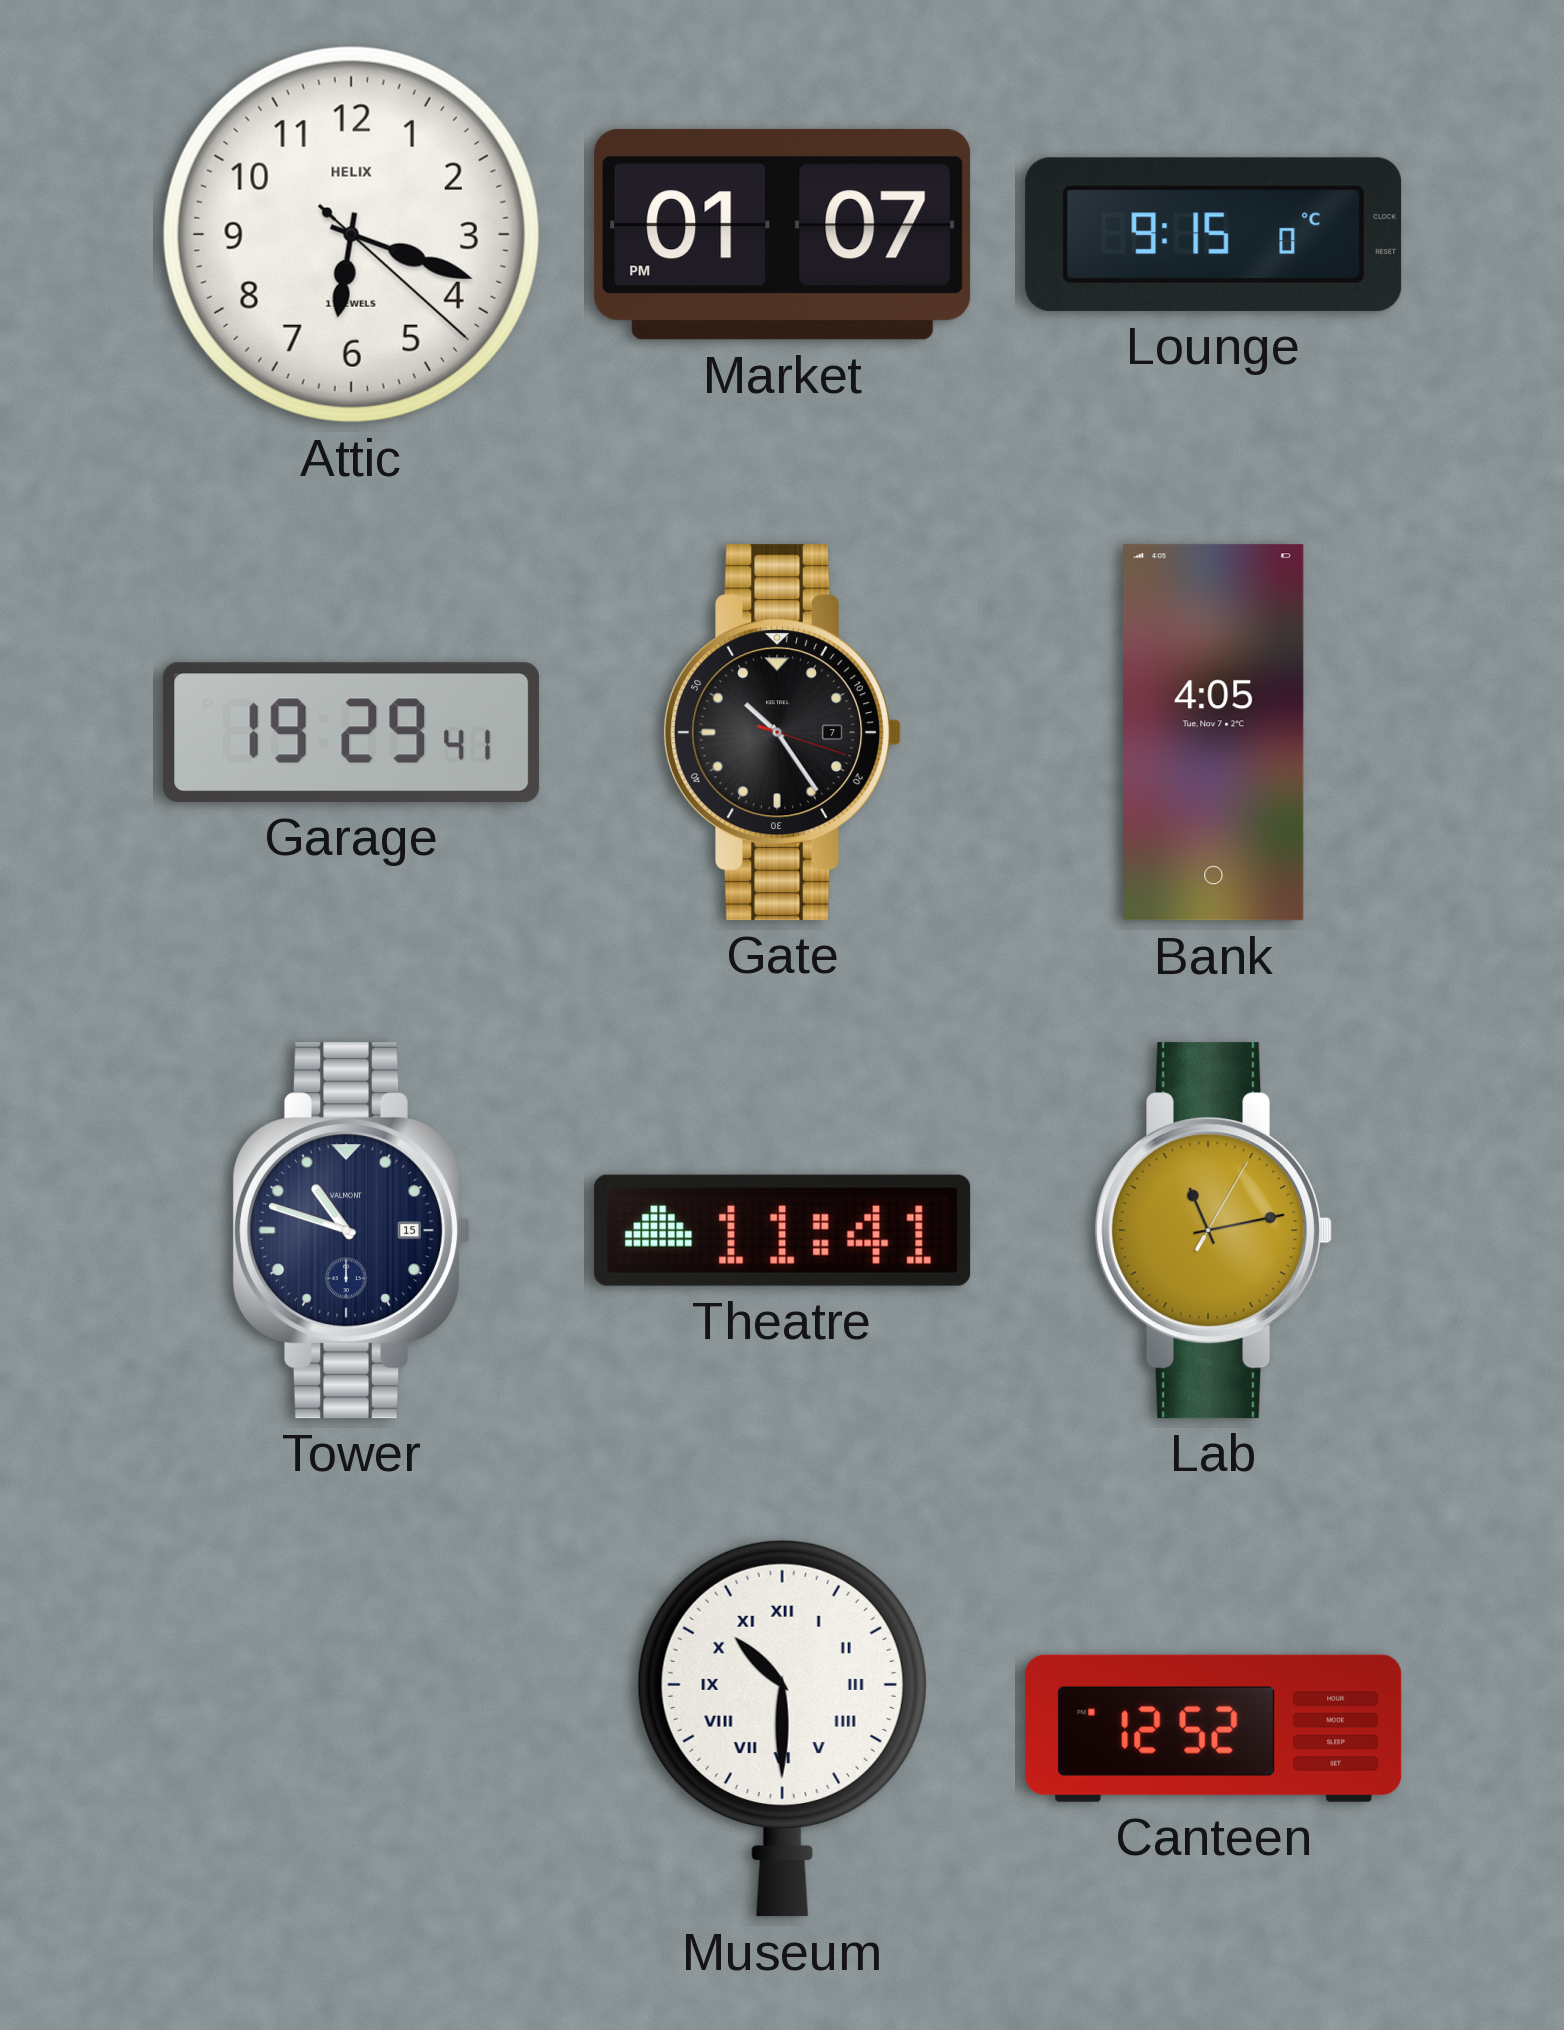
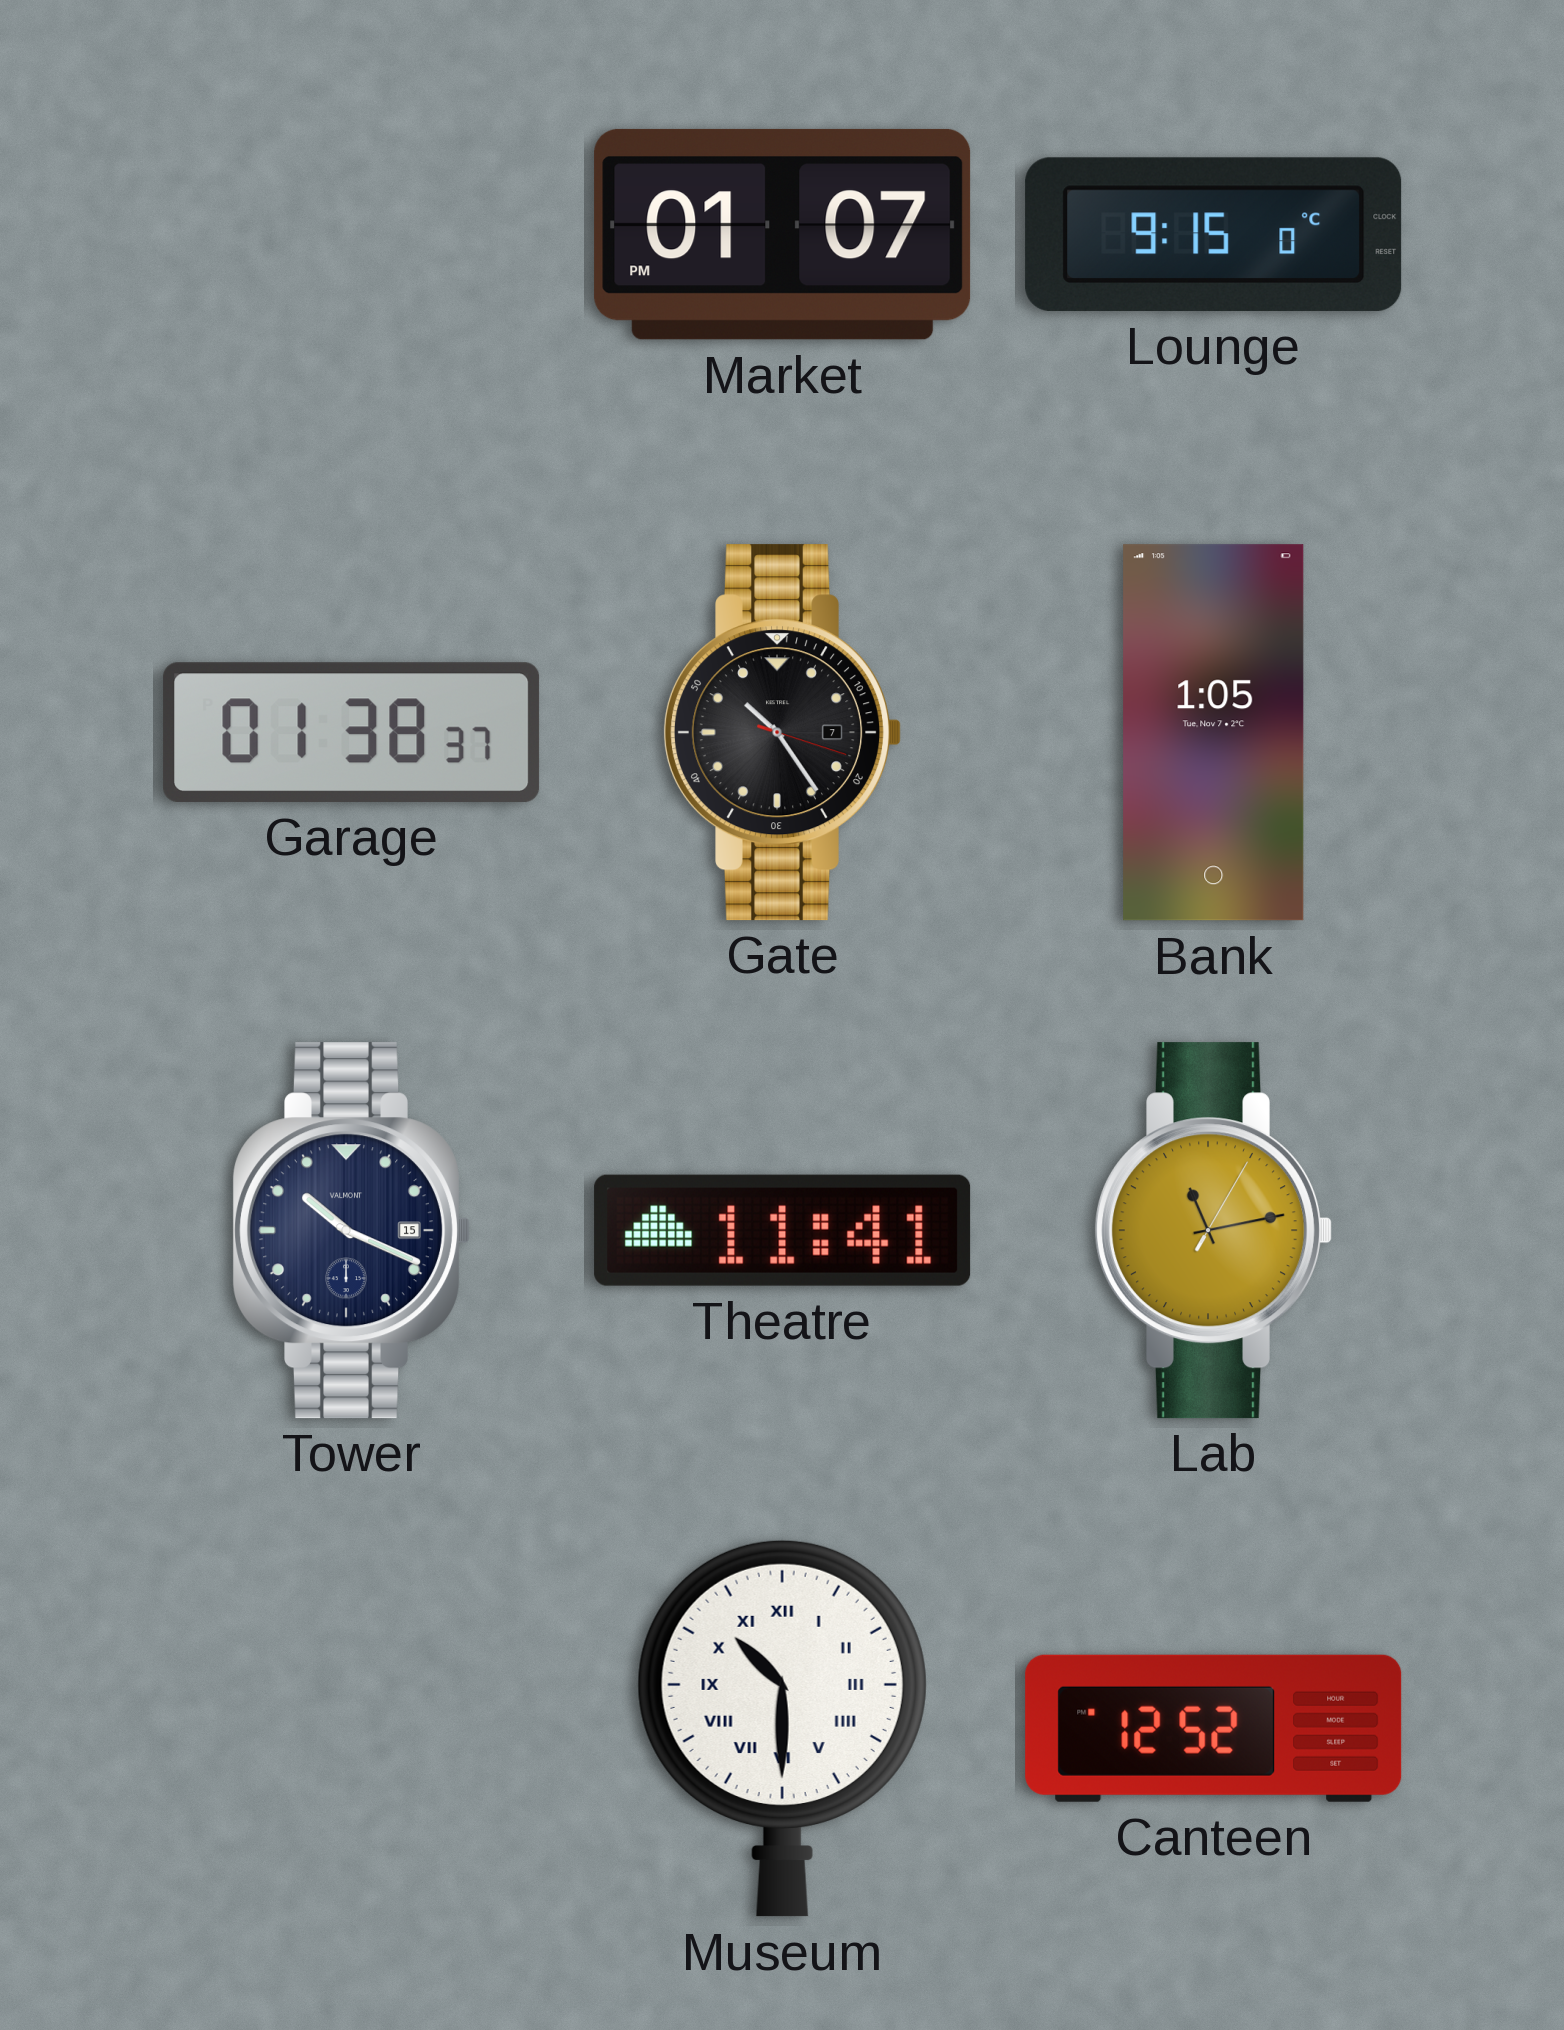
Attic: 6:18 -> none
Garage: 19:29 -> 01:38
Bank: 4:05 -> 1:05
Tower: 10:48 -> 10:19
